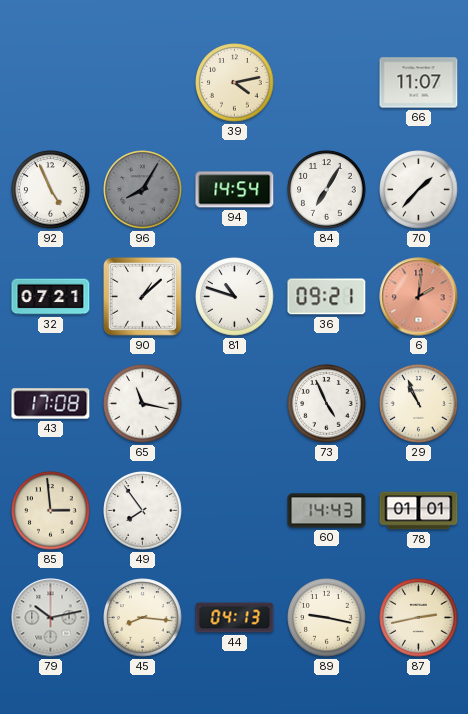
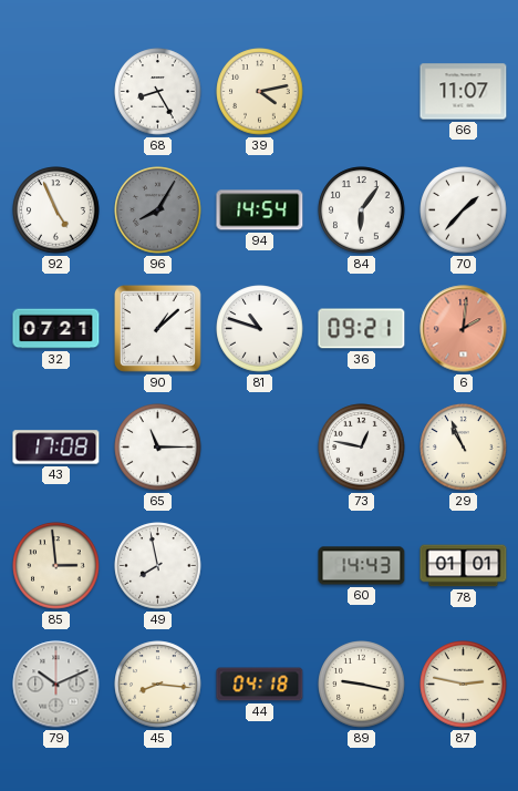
68: none -> 8:25
84: 7:05 -> 6:06
65: 11:17 -> 11:15
73: 4:56 -> 12:47
49: 7:54 -> 7:58
79: 10:13 -> 10:11
44: 04:13 -> 04:18
87: 2:43 -> 2:47
